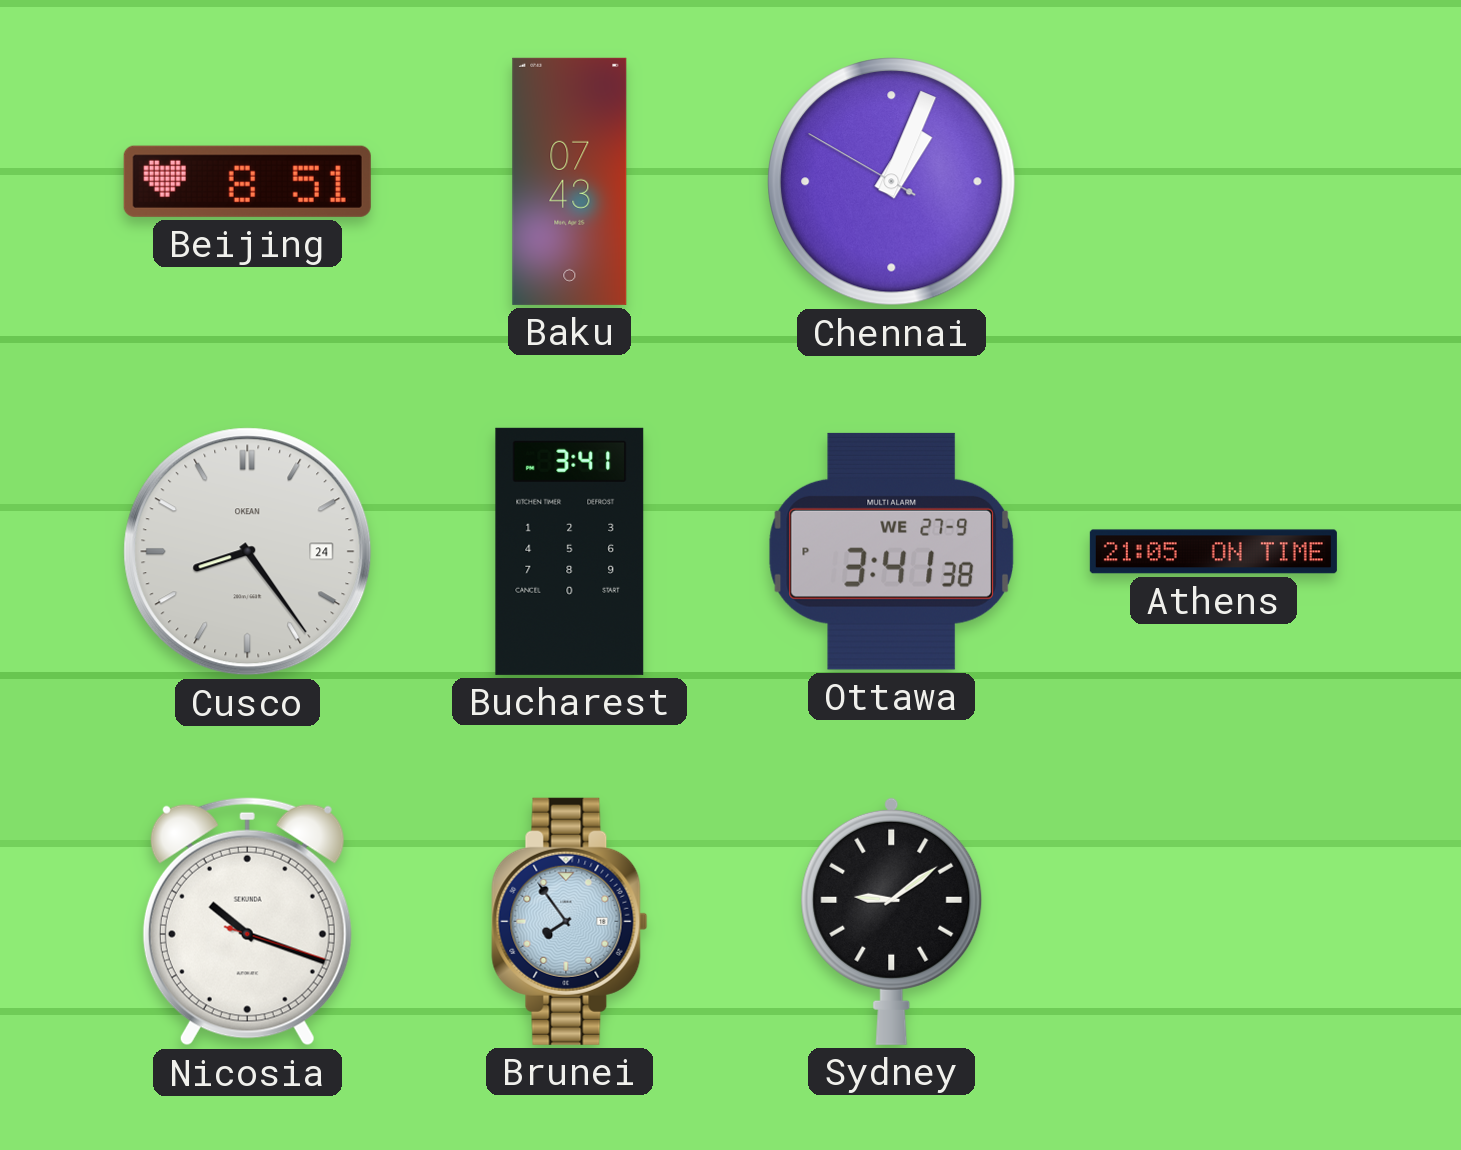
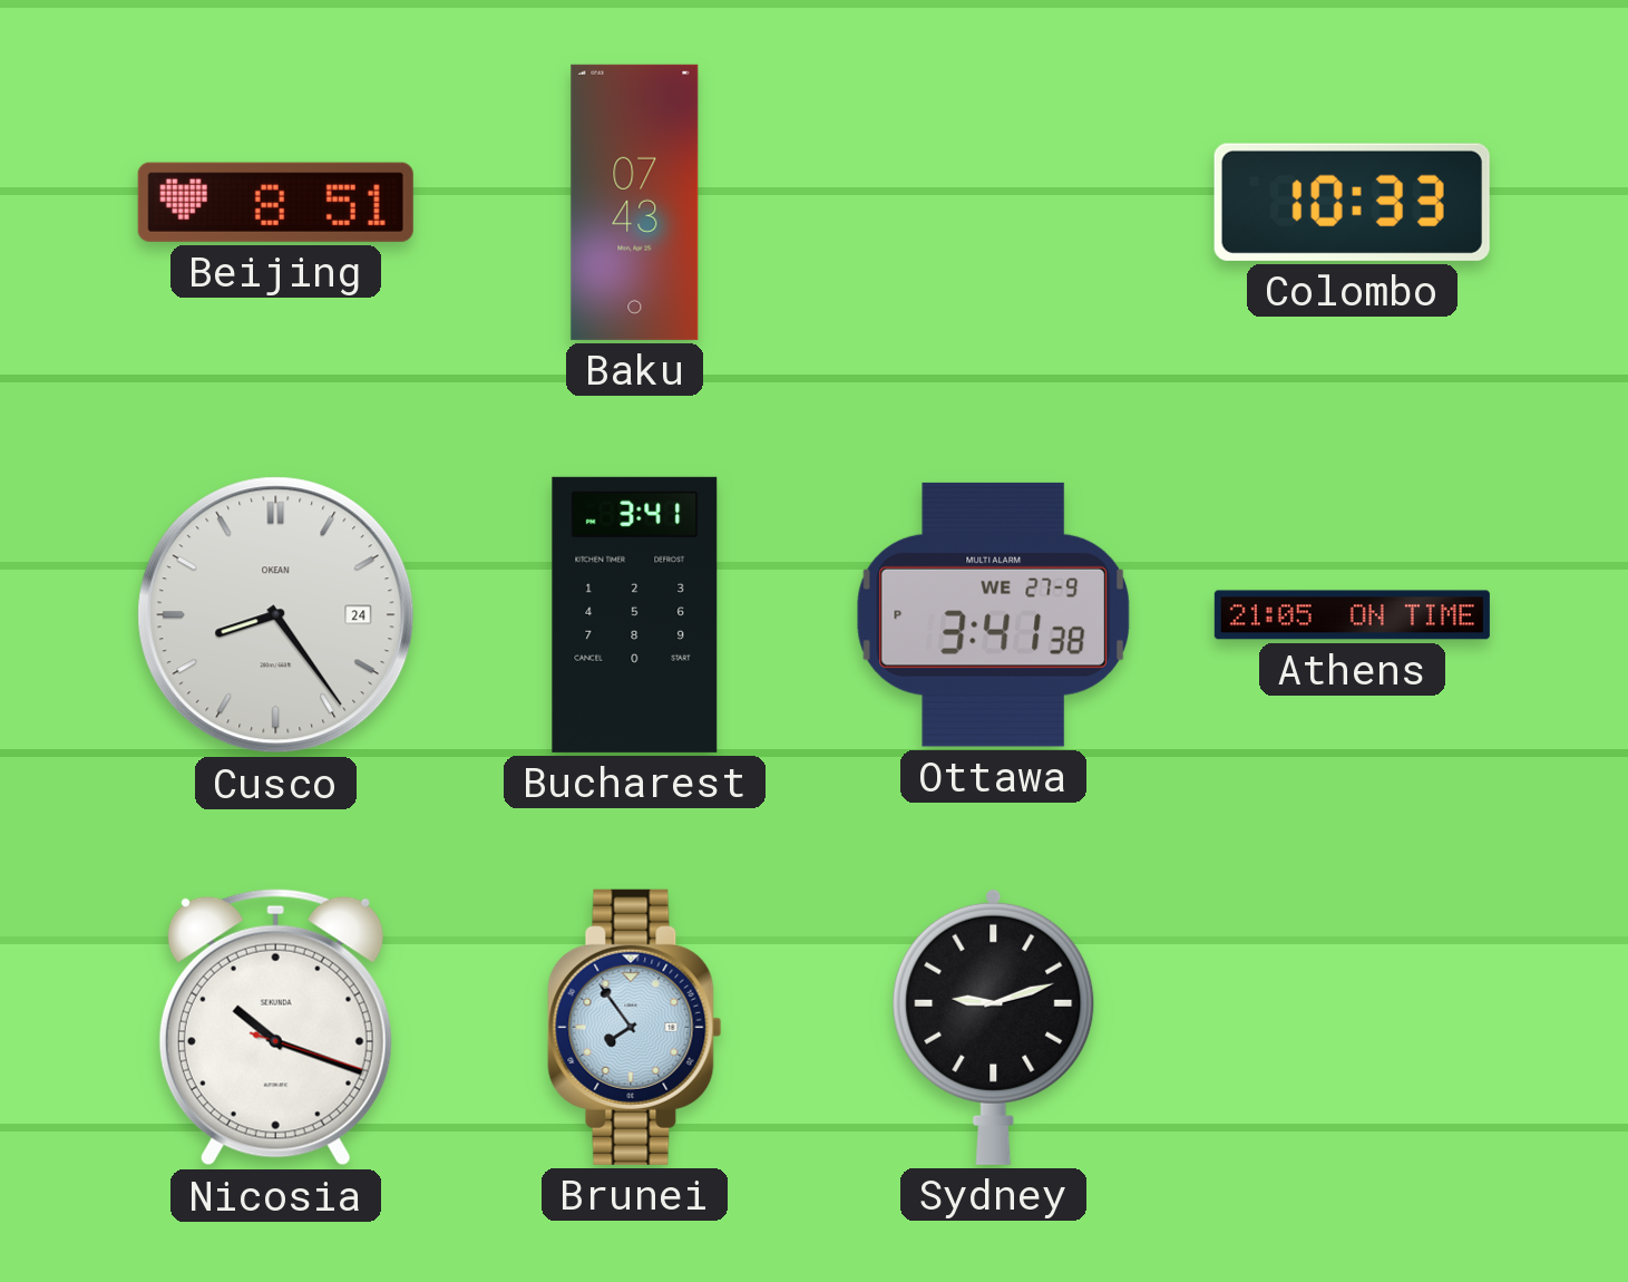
Chennai: 1:03 -> none
Colombo: none -> 10:33
Sydney: 9:09 -> 9:12
